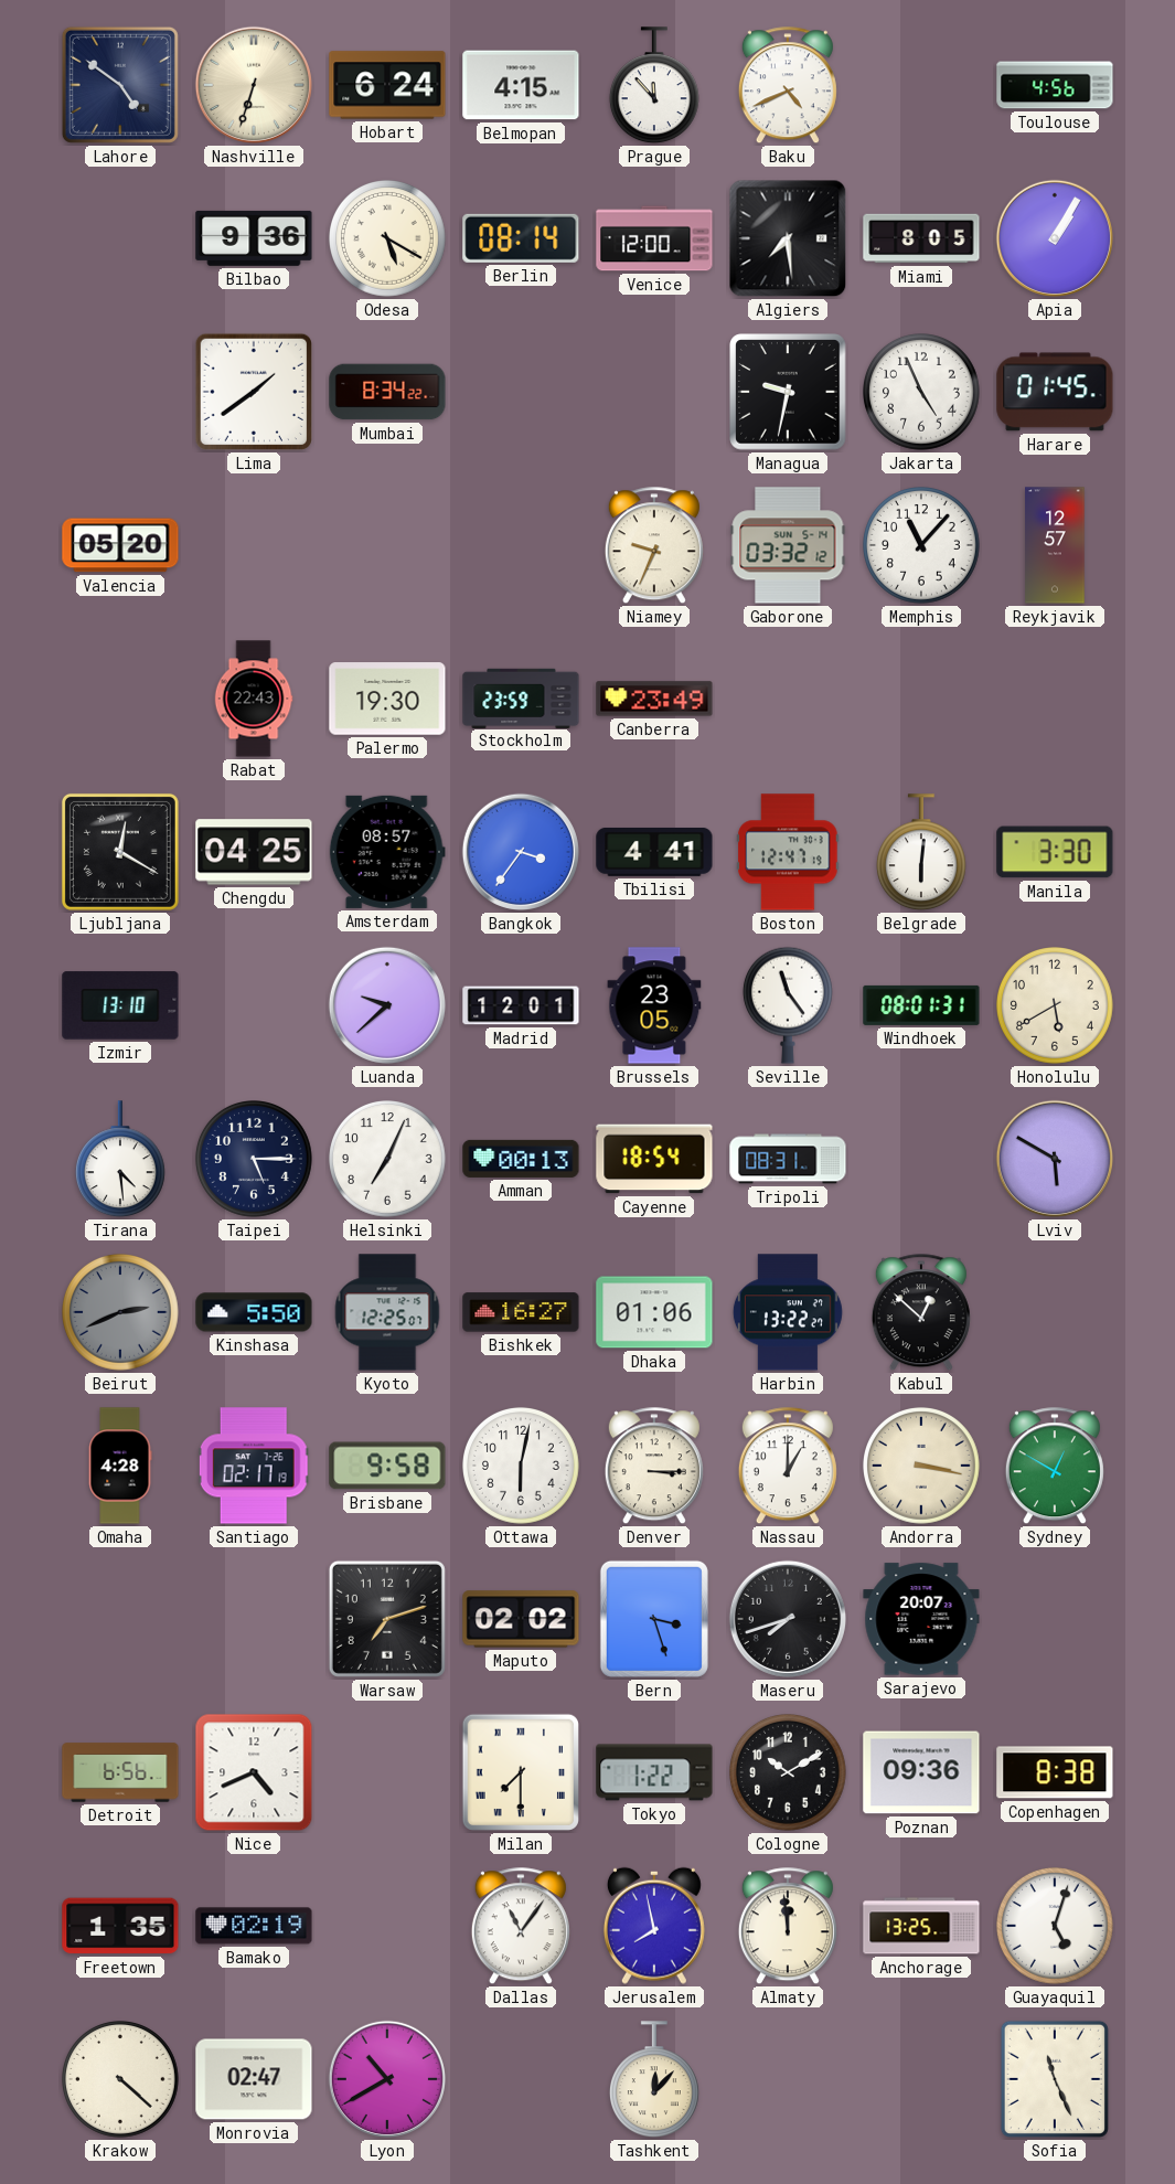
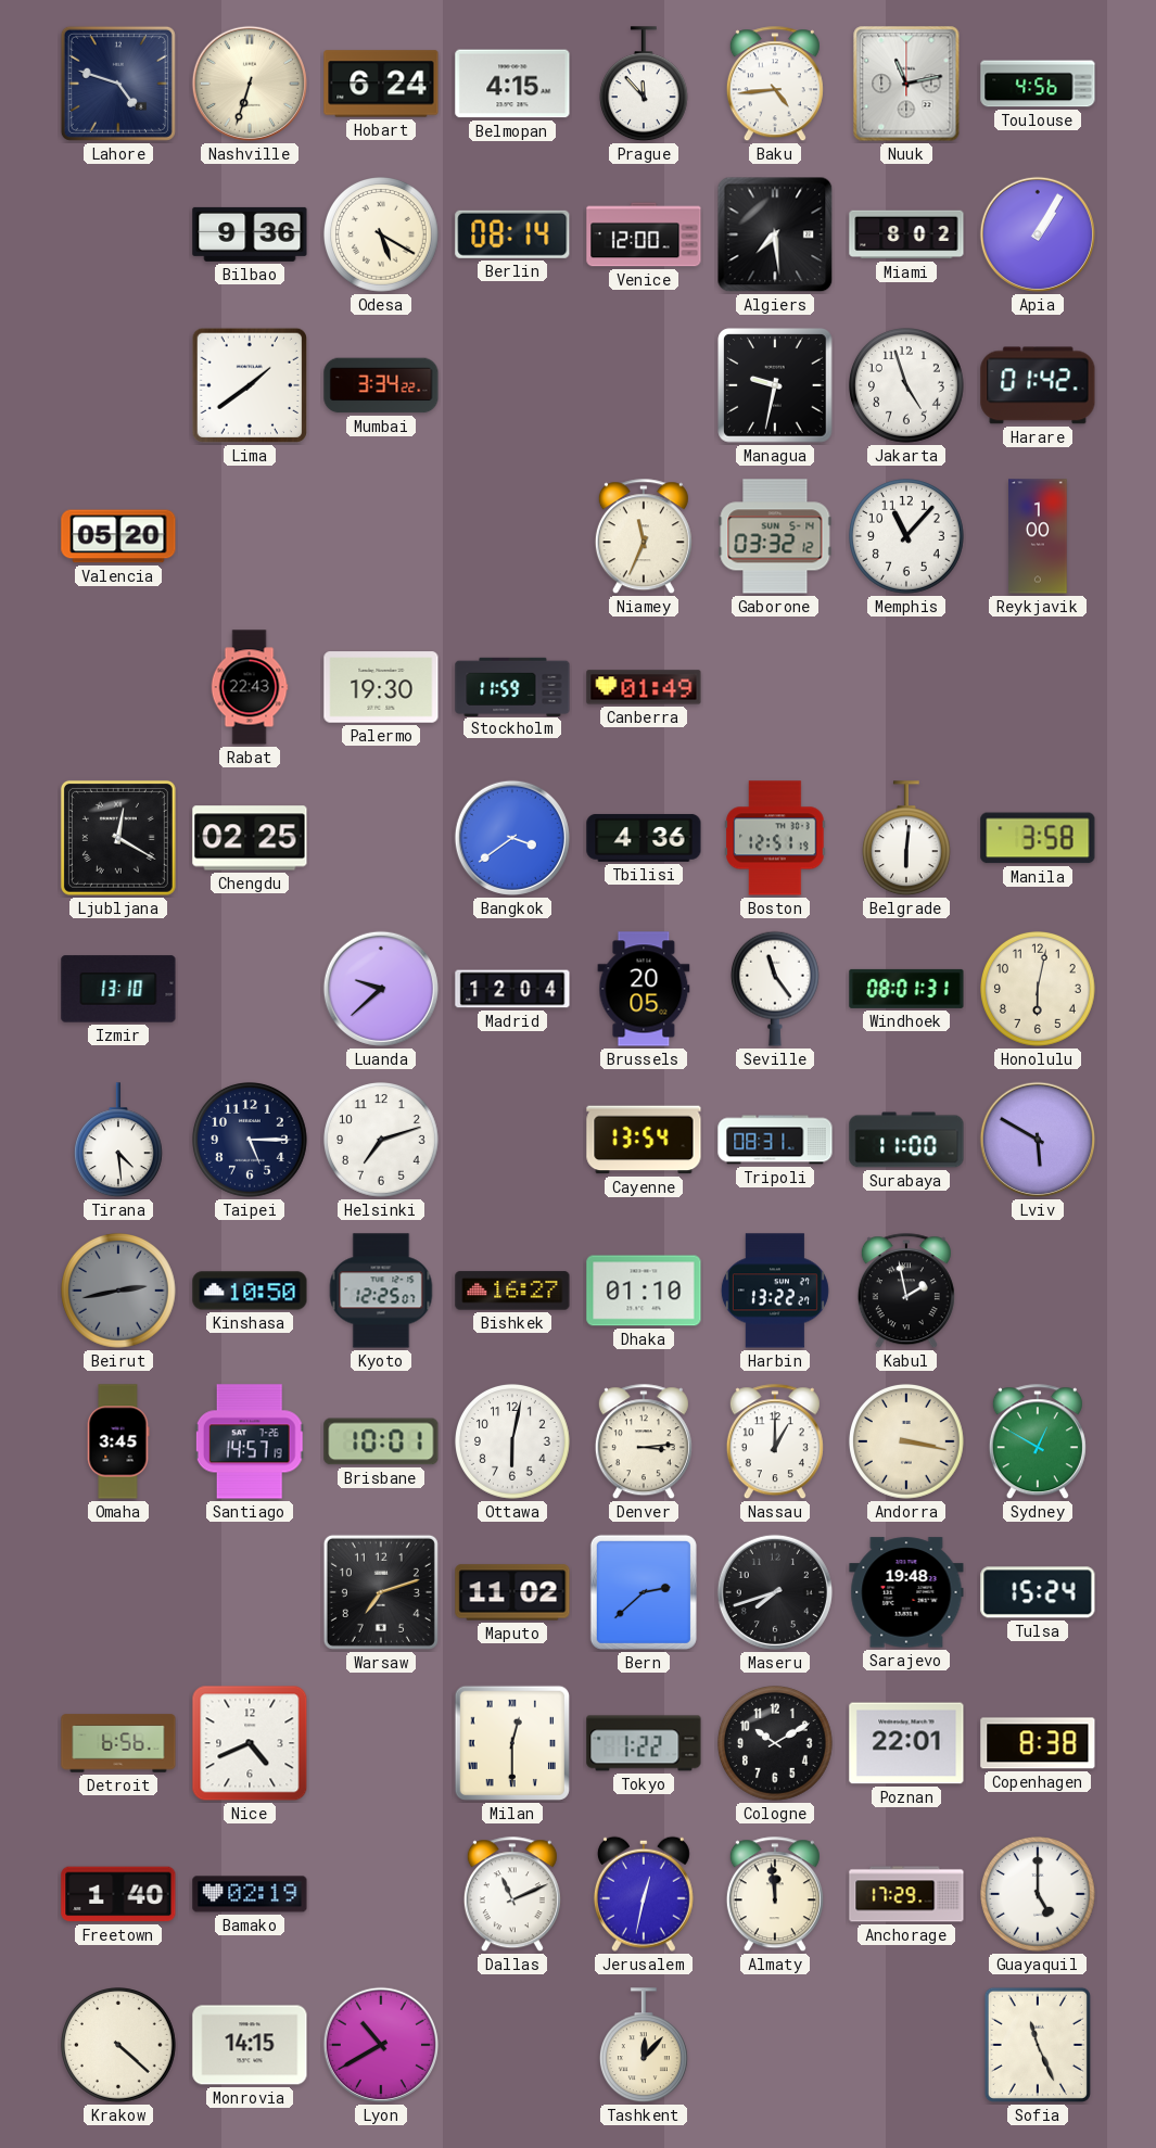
Lahore: 4:51 -> 4:48
Baku: 4:41 -> 4:44
Nuuk: none -> 11:13
Miami: 8:05 -> 8:02
Mumbai: 8:34 -> 3:34
Jakarta: 4:56 -> 4:57
Harare: 01:45 -> 01:42
Niamey: 9:34 -> 11:34
Reykjavik: 12:57 -> 1:00
Stockholm: 23:59 -> 11:59
Canberra: 23:49 -> 01:49
Chengdu: 04:25 -> 02:25
Amsterdam: 08:57 -> none
Bangkok: 3:36 -> 3:39
Tbilisi: 4:41 -> 4:36
Boston: 12:47 -> 12:51
Manila: 3:30 -> 3:58
Madrid: 12:01 -> 12:04
Brussels: 23:05 -> 20:05
Honolulu: 5:40 -> 6:02
Helsinki: 7:04 -> 7:12
Amman: 00:13 -> none
Cayenne: 18:54 -> 13:54
Surabaya: none -> 11:00
Beirut: 2:41 -> 2:43
Kinshasa: 5:50 -> 10:50
Dhaka: 01:06 -> 01:10
Kabul: 12:52 -> 1:58
Omaha: 4:28 -> 3:45
Santiago: 02:17 -> 14:57
Brisbane: 9:58 -> 10:01
Denver: 3:15 -> 3:14
Maputo: 02:02 -> 11:02
Bern: 3:27 -> 2:38
Sarajevo: 20:07 -> 19:48
Tulsa: none -> 15:24
Milan: 7:30 -> 12:30
Poznan: 09:36 -> 22:01
Freetown: 1:35 -> 1:40
Dallas: 11:06 -> 11:11
Jerusalem: 7:58 -> 12:32
Anchorage: 13:25 -> 17:29
Guayaquil: 5:03 -> 5:00
Monrovia: 02:47 -> 14:15
